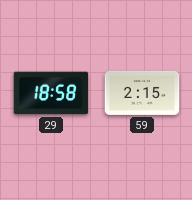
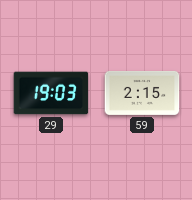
29: 18:58 -> 19:03
